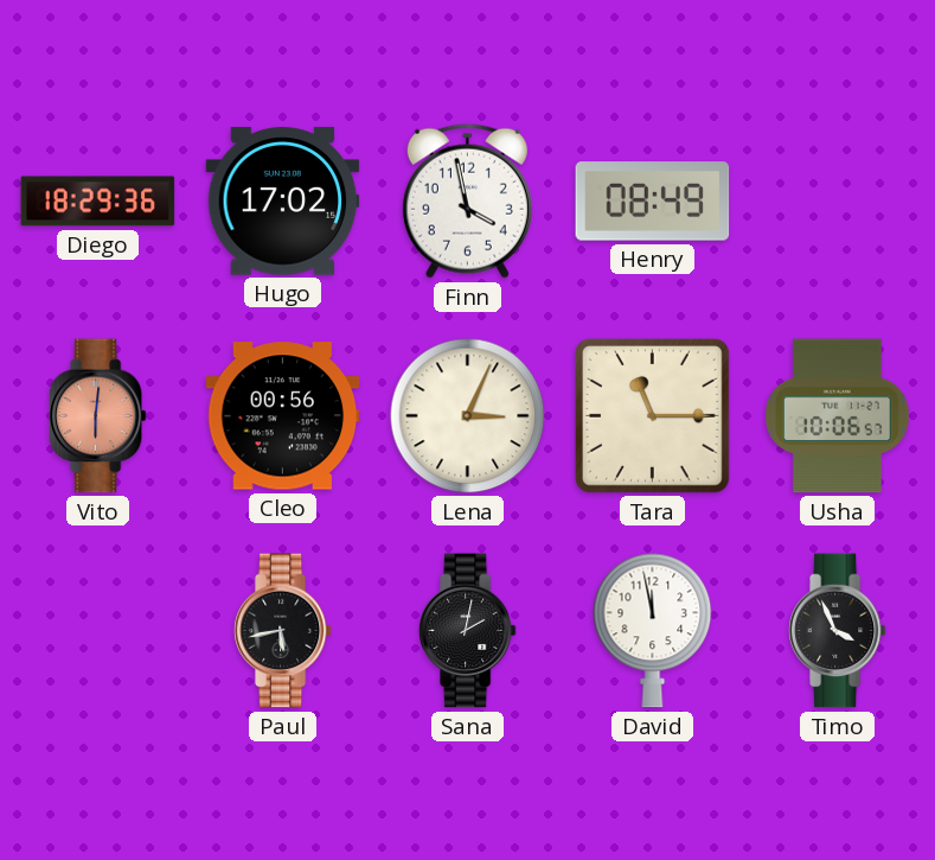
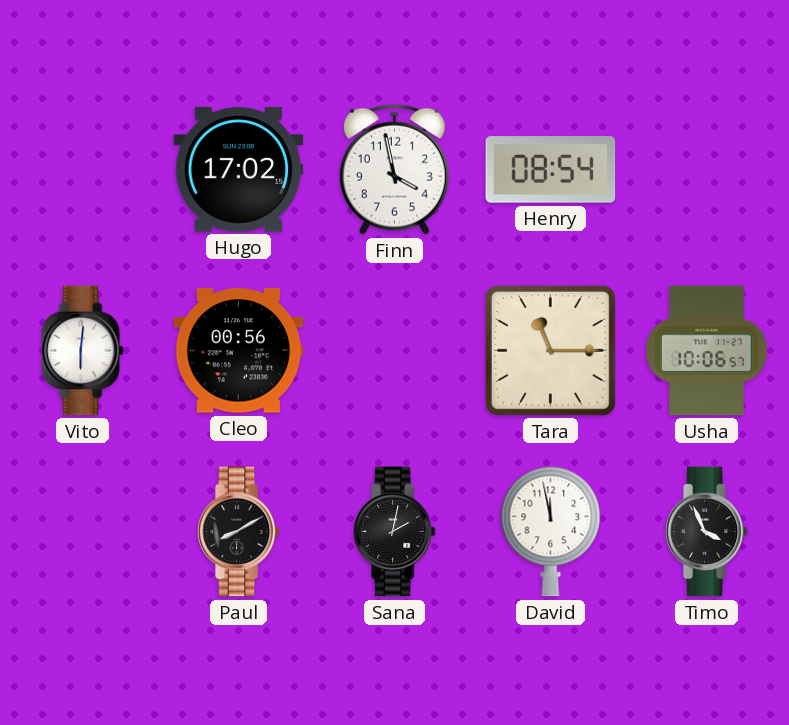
Diego: 18:29 -> none
Henry: 08:49 -> 08:54
Vito dial: salmon -> white
Lena: 3:04 -> none
Paul: 5:43 -> 8:10
